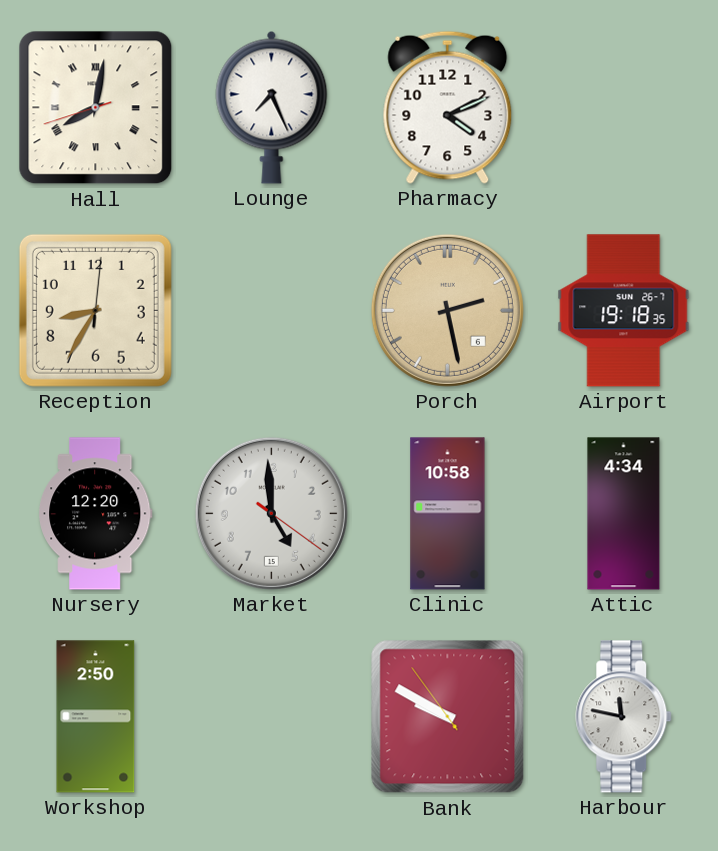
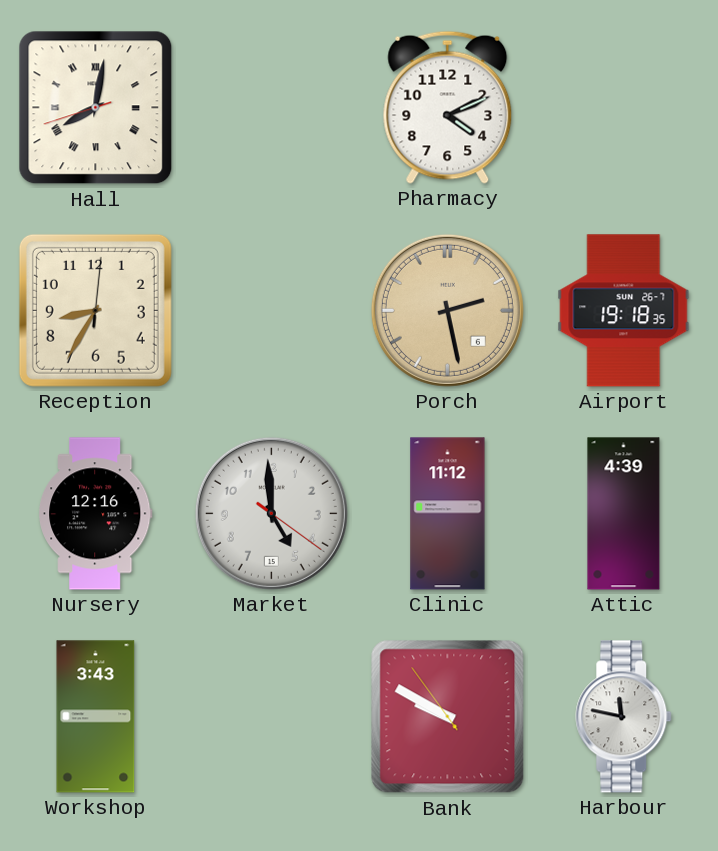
Lounge: 7:26 -> none
Nursery: 12:20 -> 12:16
Clinic: 10:58 -> 11:12
Attic: 4:34 -> 4:39
Workshop: 2:50 -> 3:43
